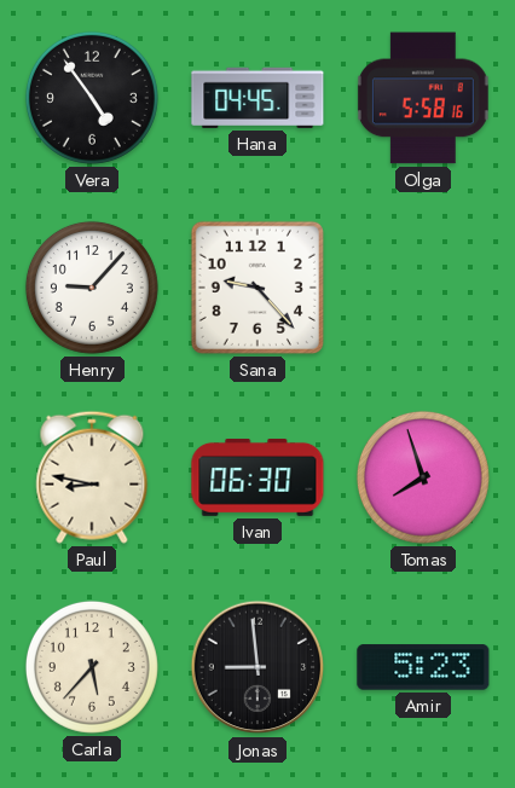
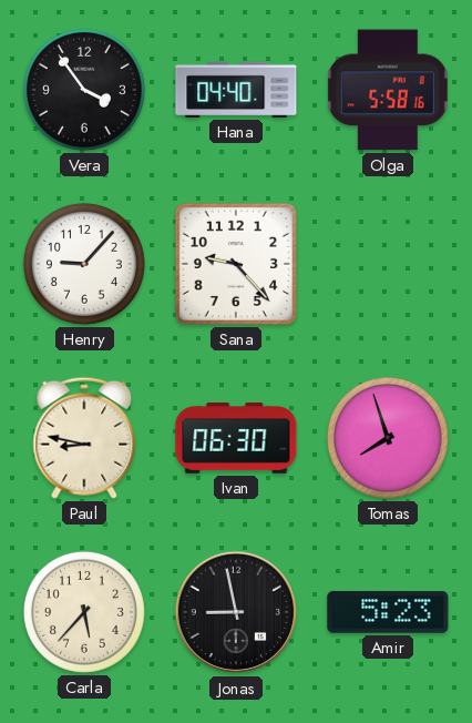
Vera: 4:54 -> 3:54
Hana: 04:45 -> 04:40
Jonas: 8:59 -> 8:58
